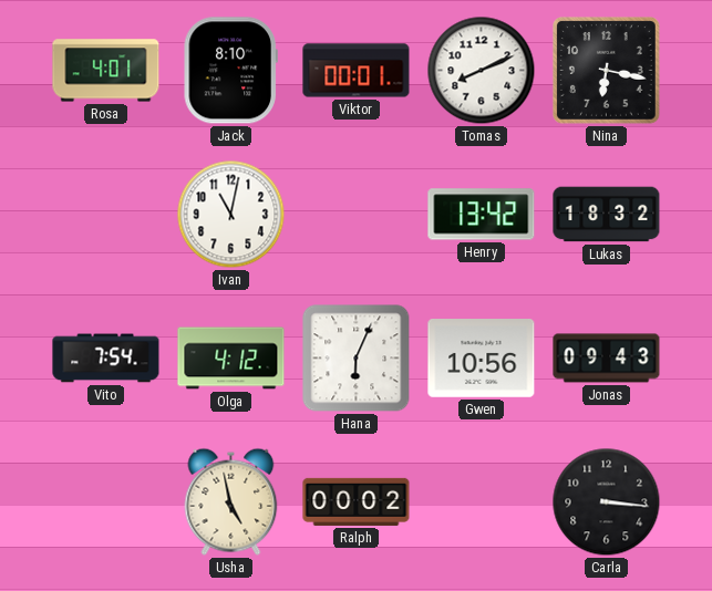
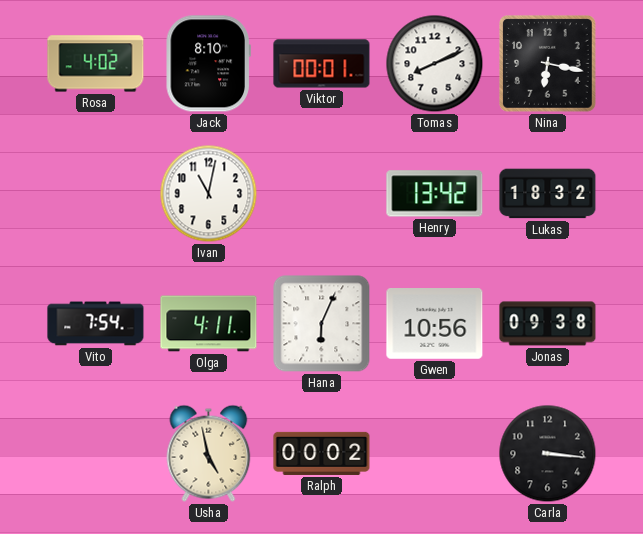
Rosa: 4:01 -> 4:02
Olga: 4:12 -> 4:11
Jonas: 09:43 -> 09:38
